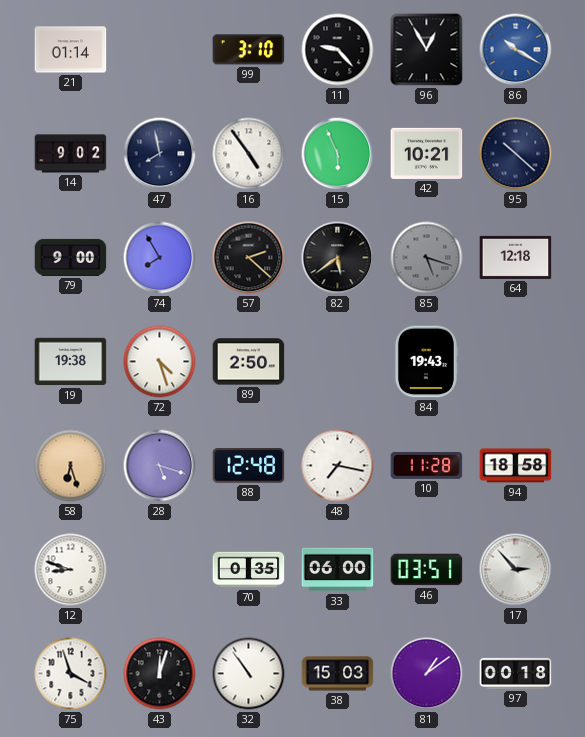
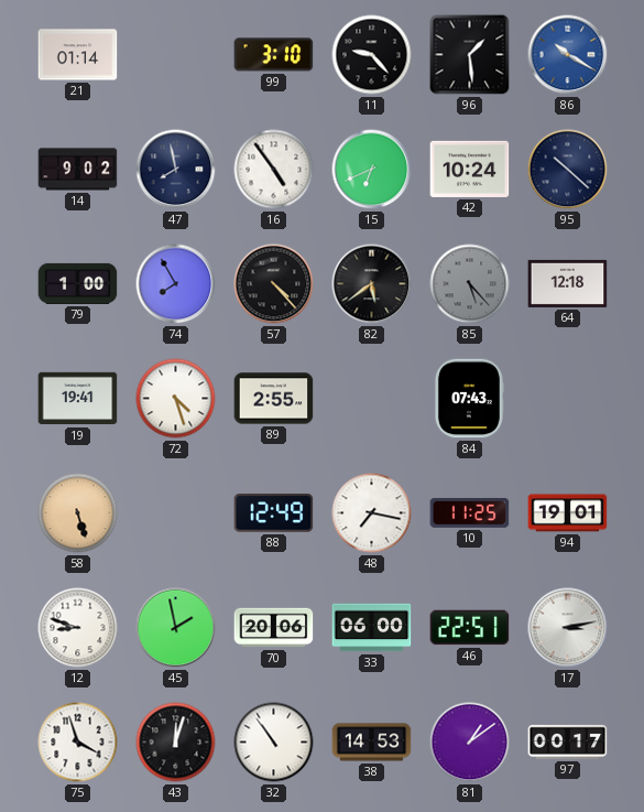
96: 12:55 -> 1:29
15: 5:56 -> 6:41
42: 10:21 -> 10:24
79: 9:00 -> 1:00
57: 2:22 -> 4:23
85: 5:18 -> 5:23
19: 19:38 -> 19:41
89: 2:50 -> 2:55
84: 19:43 -> 07:43
58: 6:27 -> 5:27
28: 5:18 -> none
88: 12:48 -> 12:49
10: 11:28 -> 11:25
94: 18:58 -> 19:01
45: none -> 1:58
70: 0:35 -> 20:06
46: 03:51 -> 22:51
17: 2:53 -> 3:13
38: 15:03 -> 14:53
97: 00:18 -> 00:17
